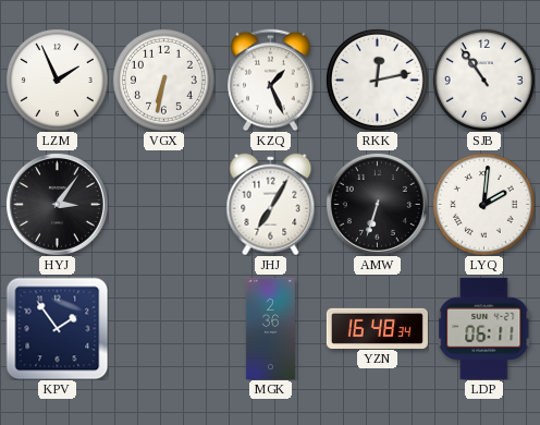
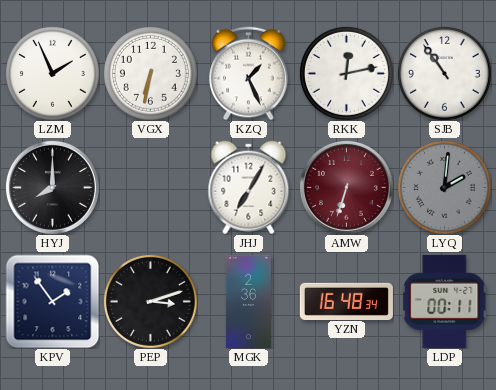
HYJ: 3:06 -> 8:00
AMW dial: black -> burgundy
LYQ dial: white -> grey
PEP: none -> 3:12
LDP: 06:11 -> 00:11
